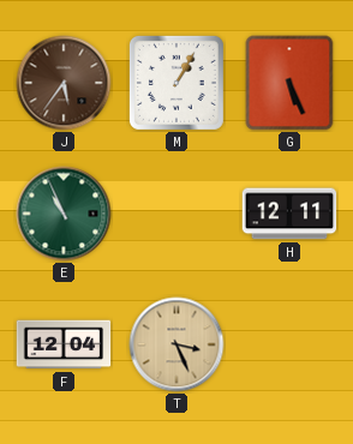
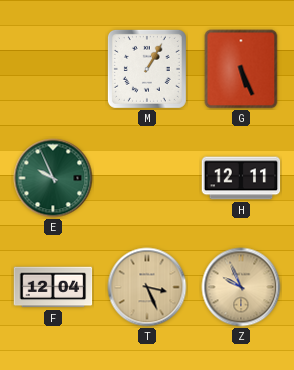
J: 5:36 -> none
E: 10:56 -> 9:56
Z: none -> 9:56
